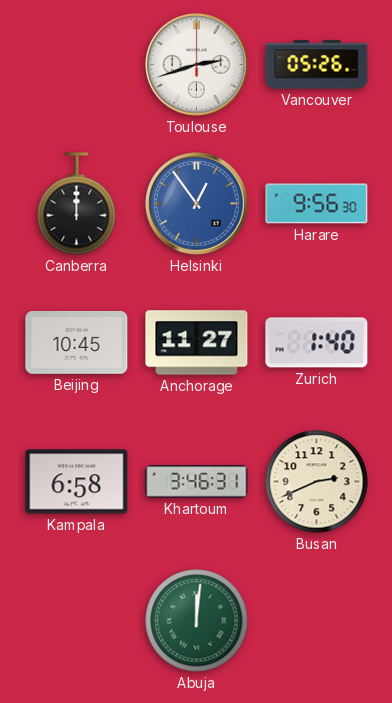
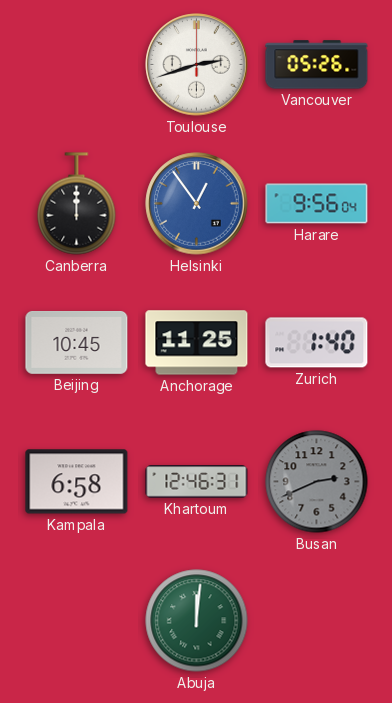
Harare: 9:56:30 -> 9:56:04
Anchorage: 11:27 -> 11:25
Khartoum: 3:46 -> 12:46
Busan dial: cream -> grey
